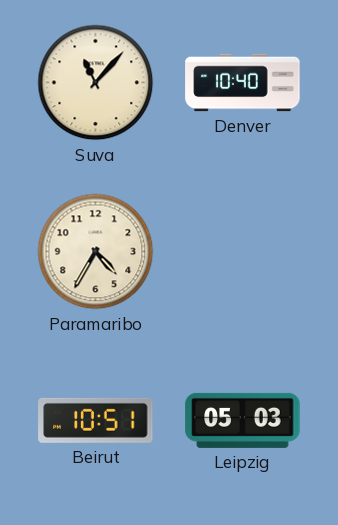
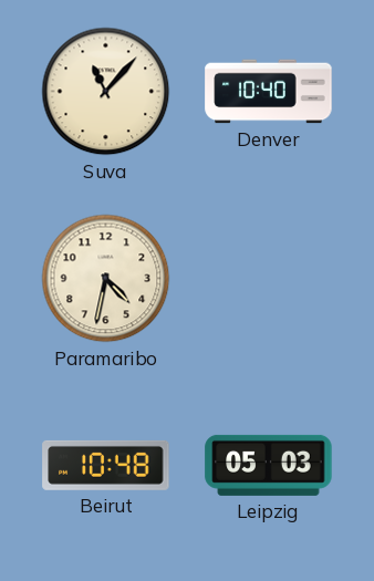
Paramaribo: 4:35 -> 4:32
Beirut: 10:51 -> 10:48
